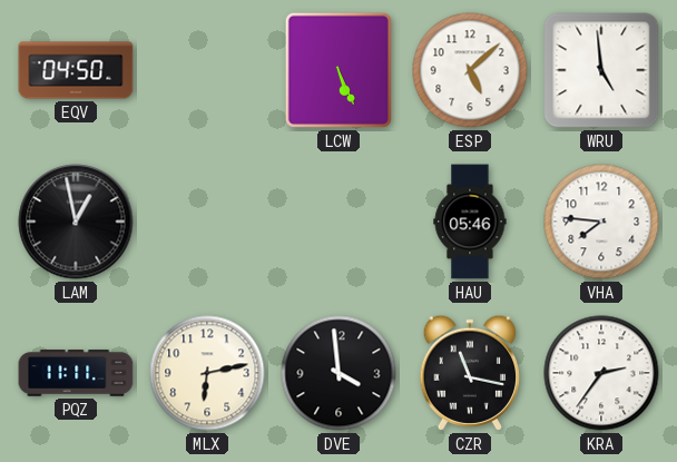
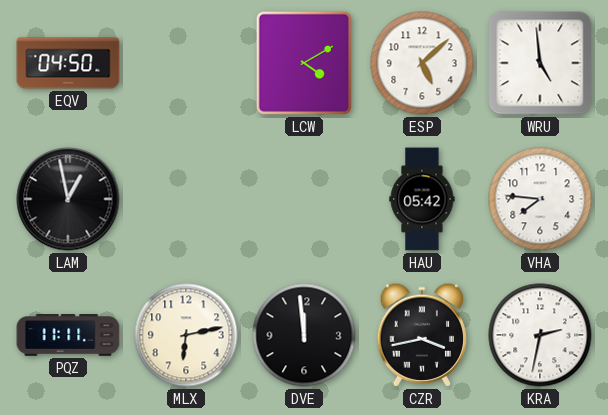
LCW: 5:26 -> 4:10
HAU: 05:46 -> 05:42
DVE: 3:59 -> 11:59
CZR: 11:17 -> 3:43
KRA: 2:36 -> 2:32
